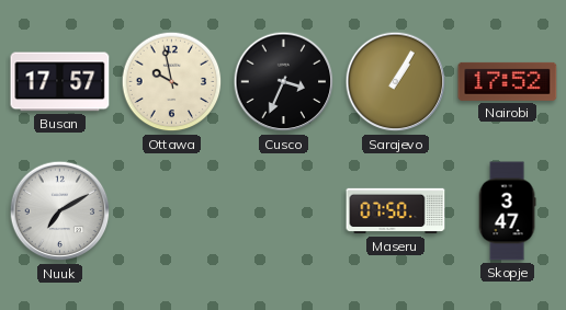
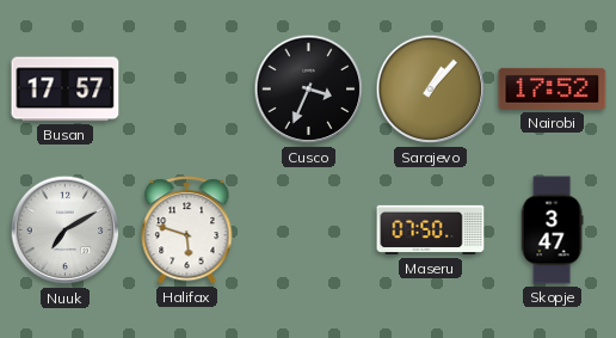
Ottawa: 9:58 -> none
Sarajevo: 1:05 -> 1:07
Halifax: none -> 5:48
